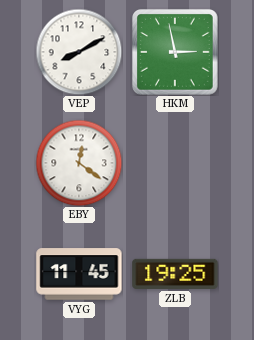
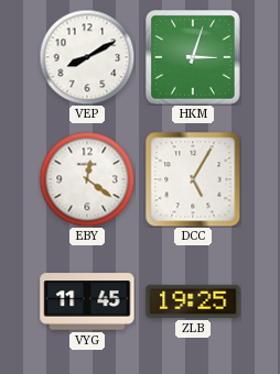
HKM: 2:58 -> 3:03
DCC: none -> 5:05
